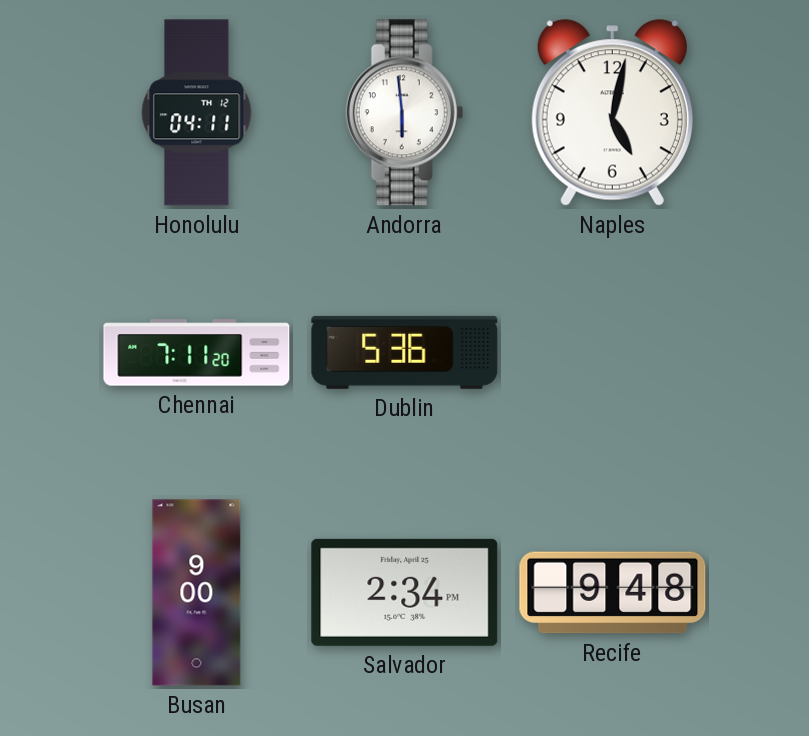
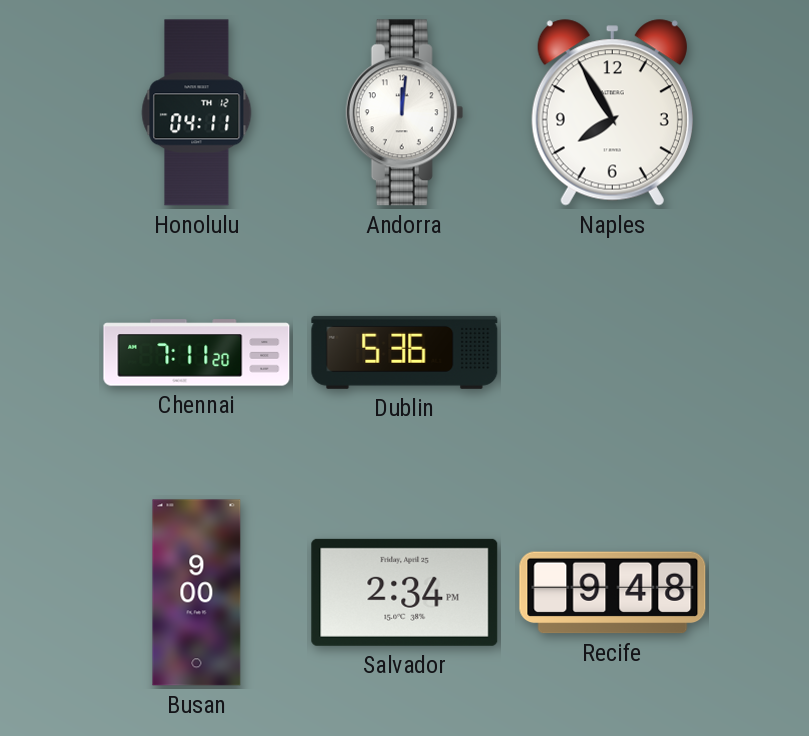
Andorra: 5:59 -> 12:01
Naples: 5:02 -> 7:55
